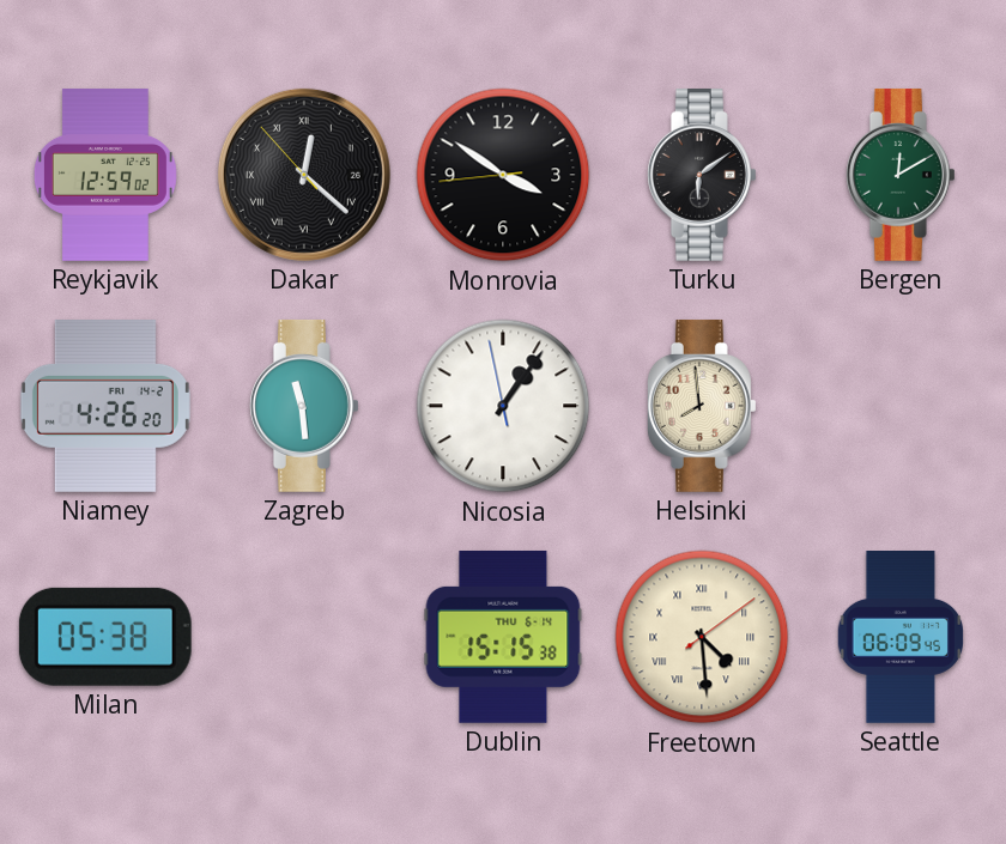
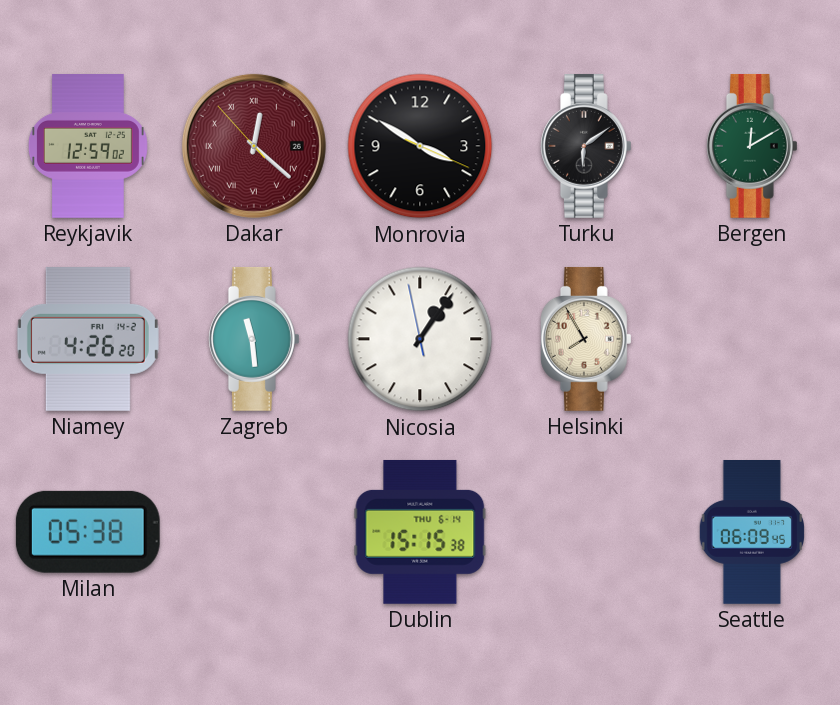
Dakar dial: black -> burgundy
Monrovia: 3:50:44 -> 3:50:19
Helsinki: 7:59 -> 7:55
Freetown: 4:29 -> none
